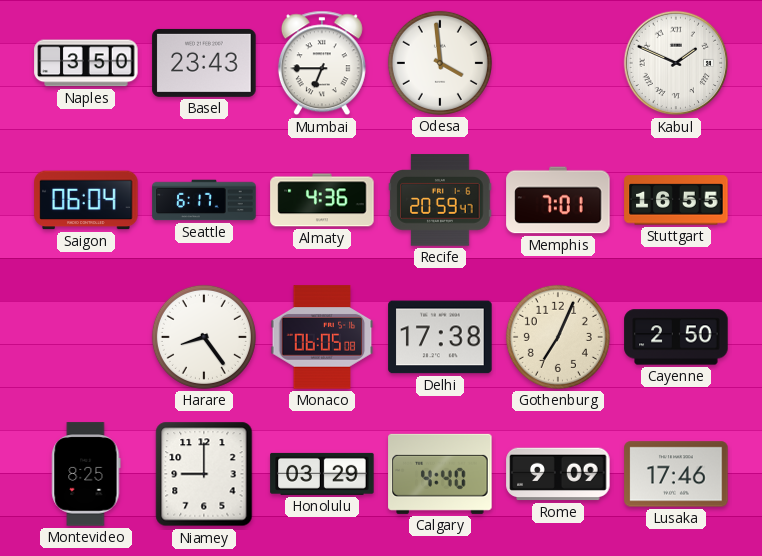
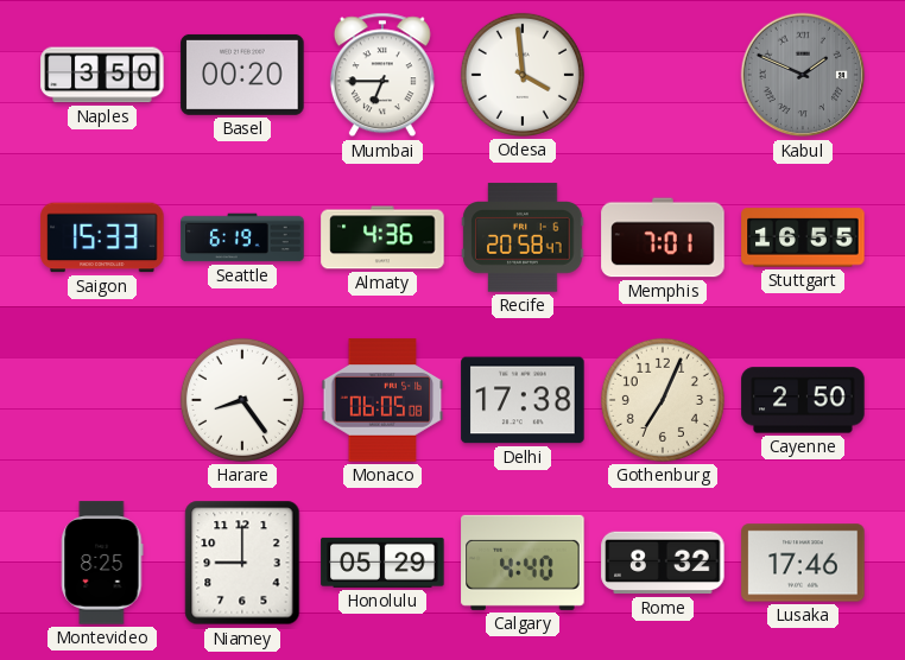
Basel: 23:43 -> 00:20
Kabul dial: white -> grey
Saigon: 06:04 -> 15:33
Seattle: 6:17 -> 6:19
Recife: 20:59 -> 20:58
Honolulu: 03:29 -> 05:29
Rome: 9:09 -> 8:32
